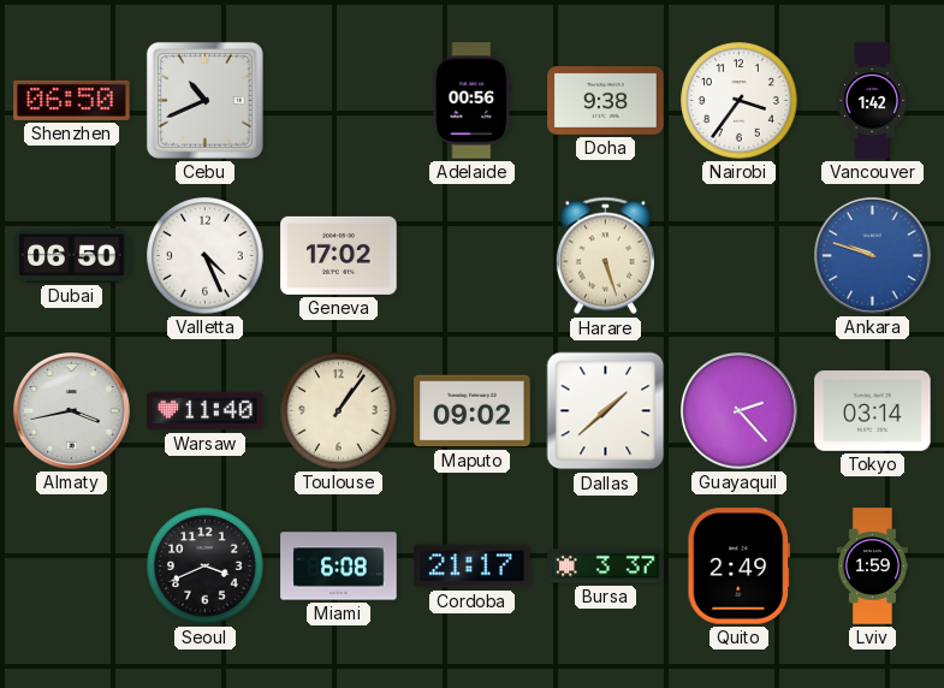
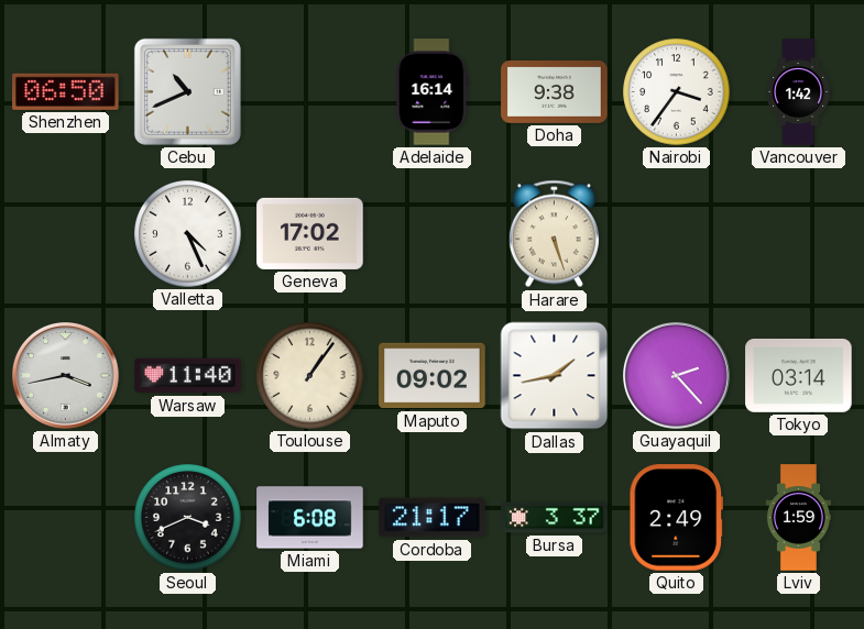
Adelaide: 00:56 -> 16:14
Dubai: 06:50 -> none
Ankara: 9:48 -> none
Dallas: 1:38 -> 1:43
